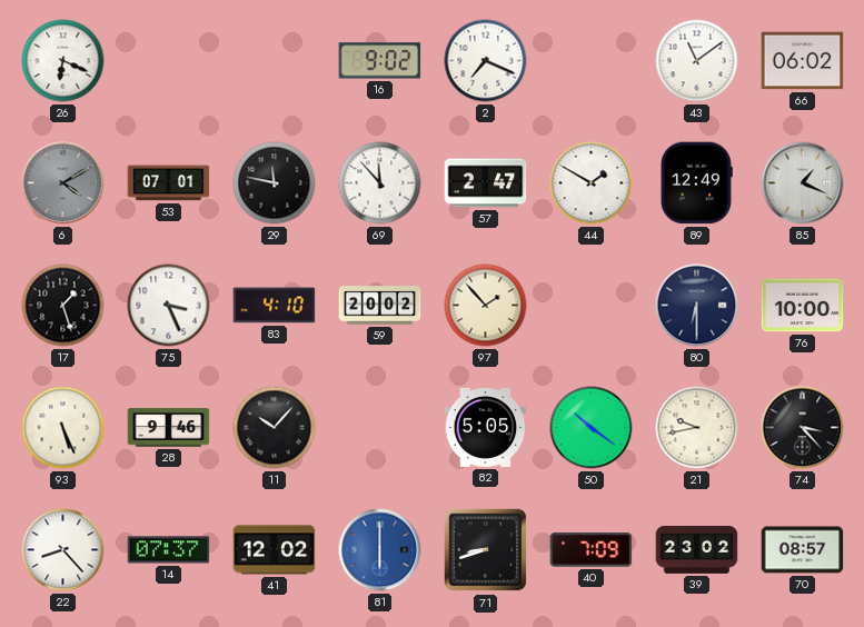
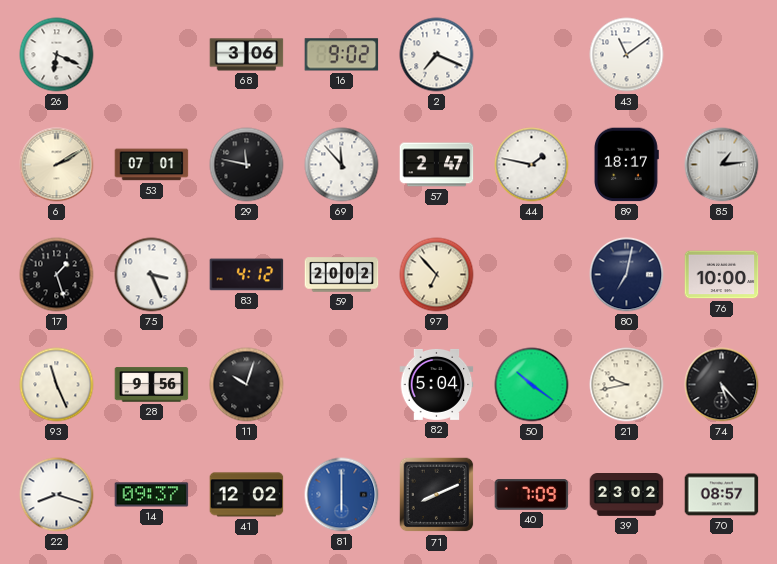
68: none -> 3:06
66: 06:02 -> none
6: 4:10 -> 2:10
6 dial: grey -> cream
44: 1:50 -> 1:47
89: 12:49 -> 18:17
85: 1:19 -> 1:14
83: 4:10 -> 4:12
97: 1:53 -> 6:53
80: 6:30 -> 7:02
93: 5:26 -> 11:26
28: 9:46 -> 9:56
11: 10:07 -> 10:03
82: 5:05 -> 5:04
74: 3:23 -> 5:23
22: 8:23 -> 8:18
14: 07:37 -> 09:37
71: 8:42 -> 8:11
